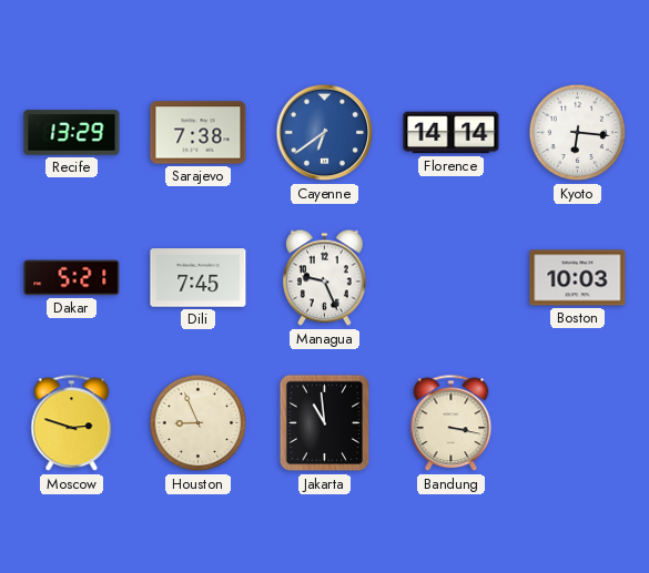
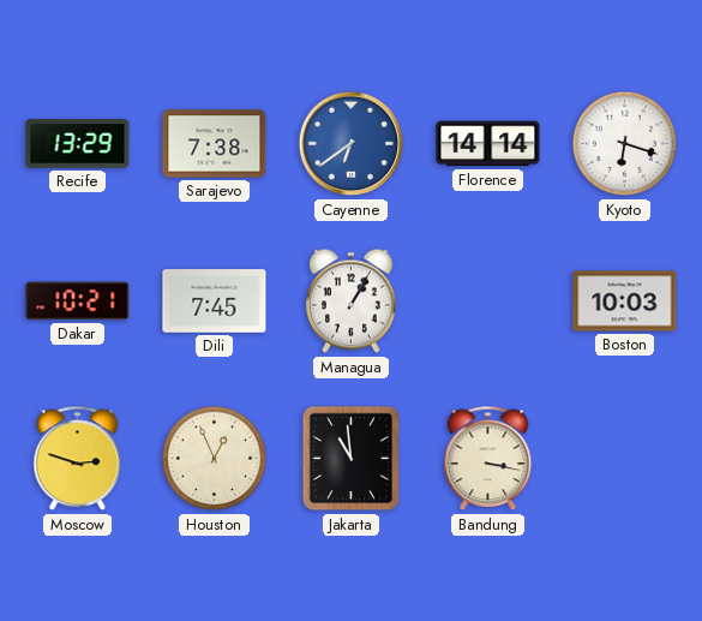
Kyoto: 6:16 -> 6:18
Dakar: 5:21 -> 10:21
Managua: 9:26 -> 1:05
Houston: 8:56 -> 12:56
